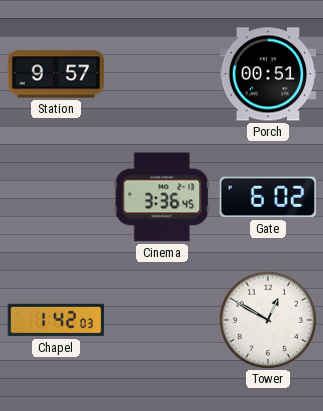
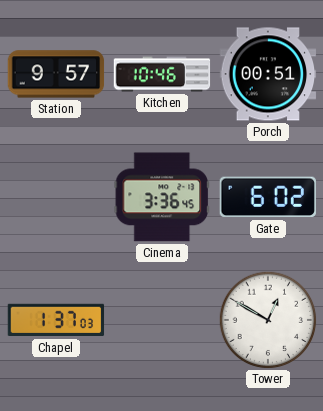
Kitchen: none -> 10:46
Chapel: 1:42 -> 1:37
